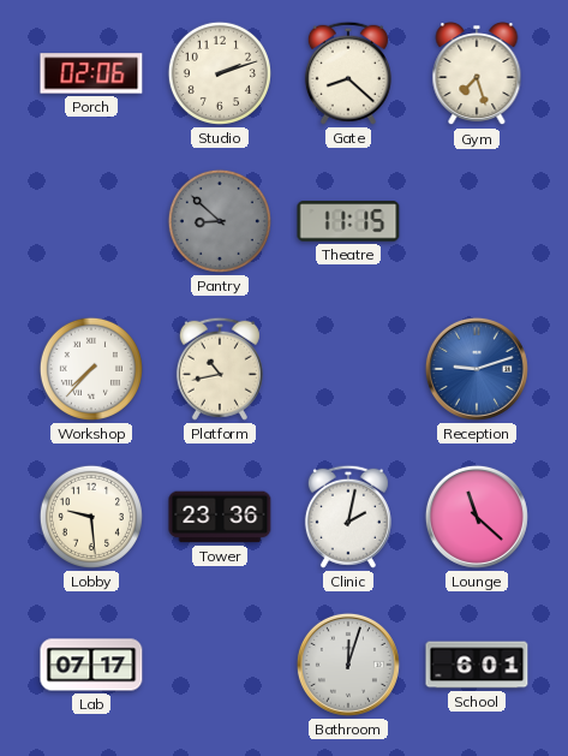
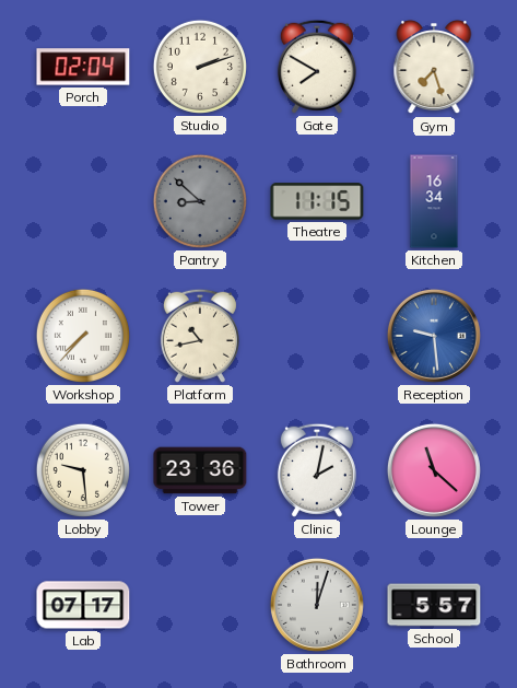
Porch: 02:06 -> 02:04
Gate: 8:22 -> 7:50
Kitchen: none -> 16:34
Reception: 9:12 -> 9:29
School: 6:01 -> 5:57
